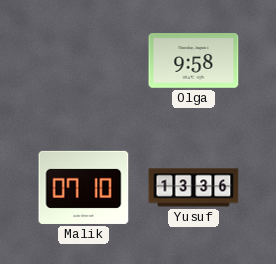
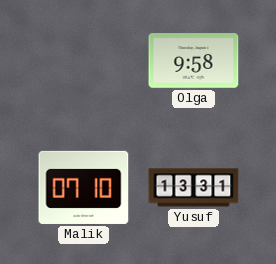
Yusuf: 13:36 -> 13:31
